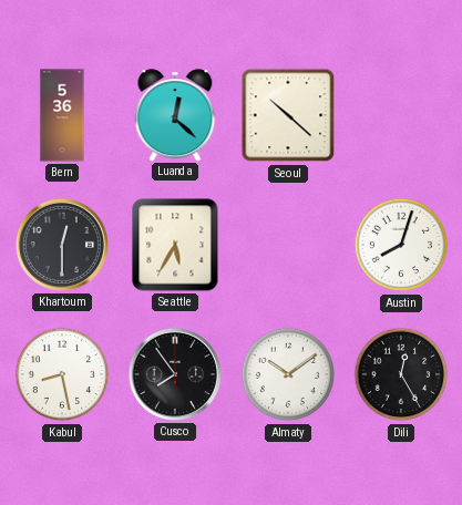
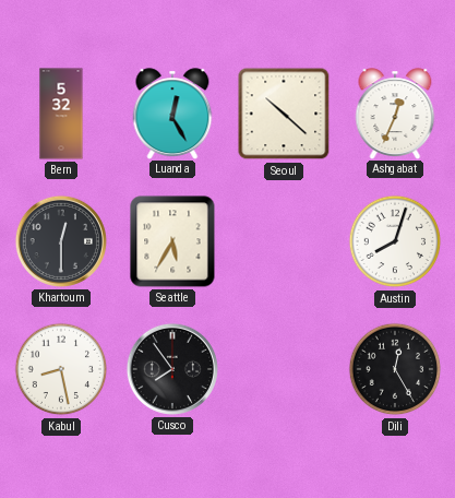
Bern: 5:36 -> 5:32
Luanda: 12:22 -> 12:25
Ashgabat: none -> 12:34
Almaty: 10:09 -> none
